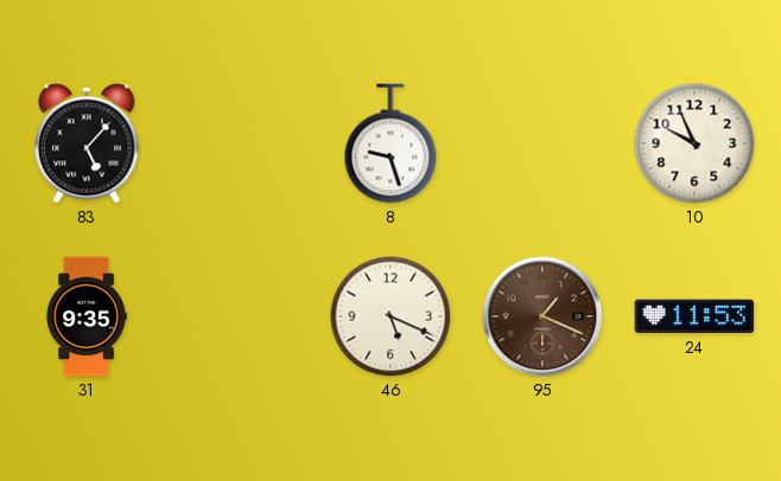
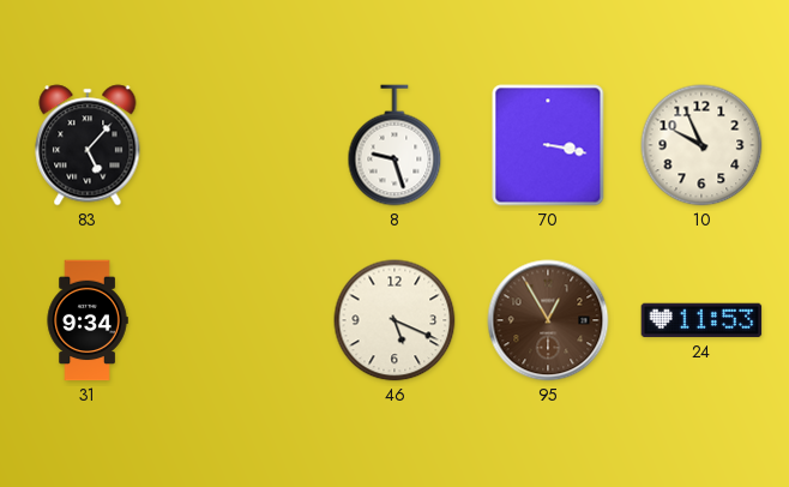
70: none -> 3:17
31: 9:35 -> 9:34
95: 1:19 -> 12:55
